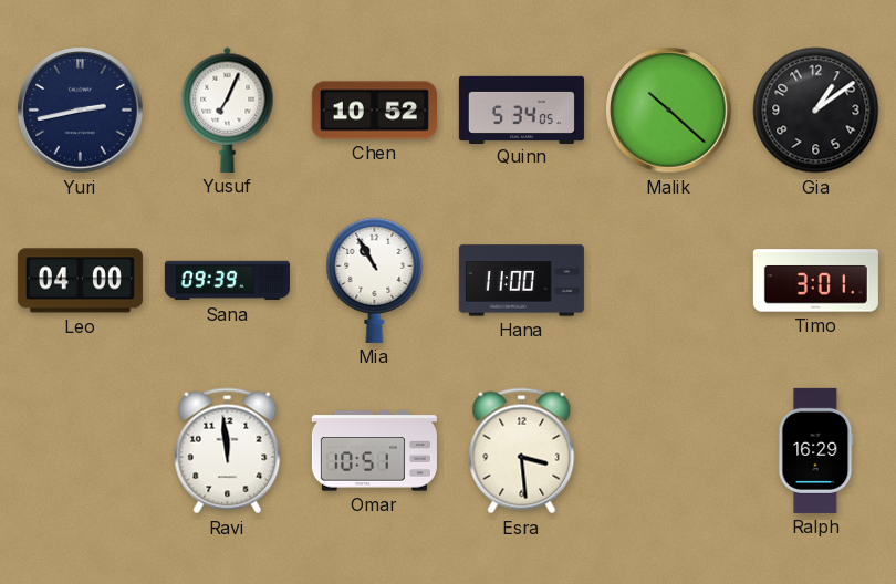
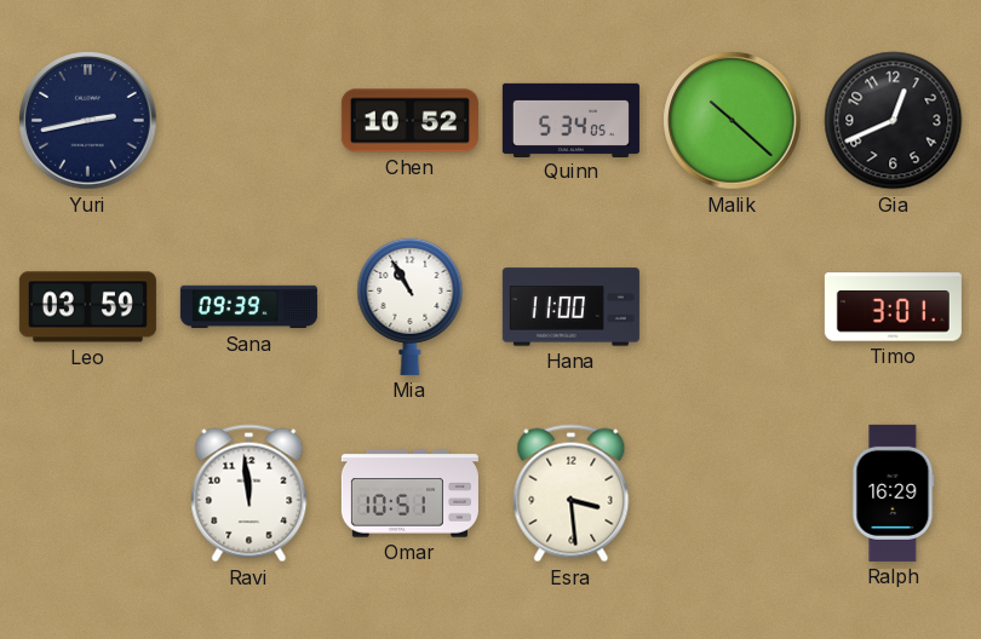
Yusuf: 7:04 -> none
Gia: 1:09 -> 12:41
Leo: 04:00 -> 03:59
